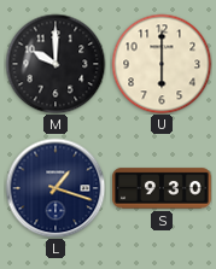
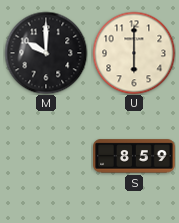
L: 1:18 -> none
S: 9:30 -> 8:59
